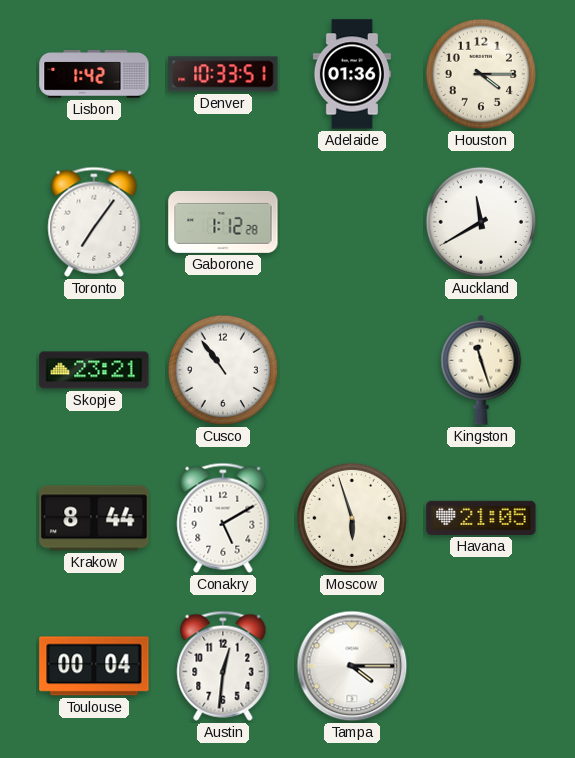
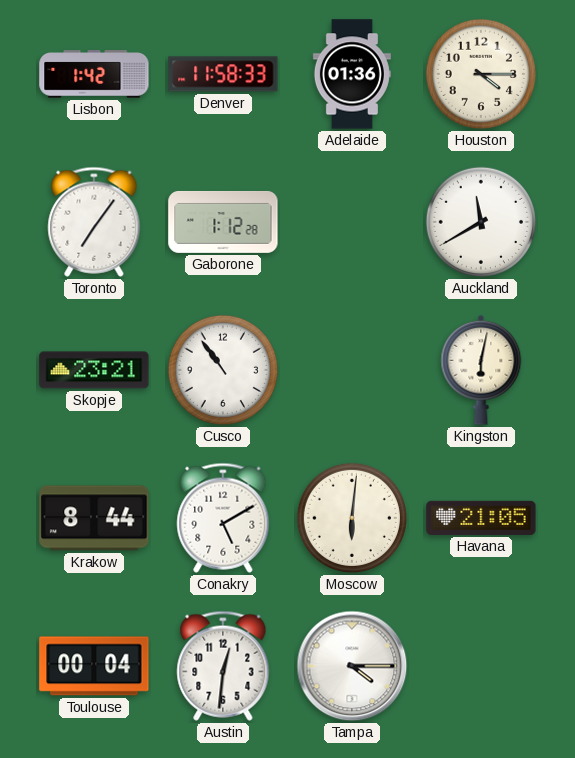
Denver: 10:33 -> 11:58
Kingston: 11:27 -> 6:02
Moscow: 5:57 -> 6:01
